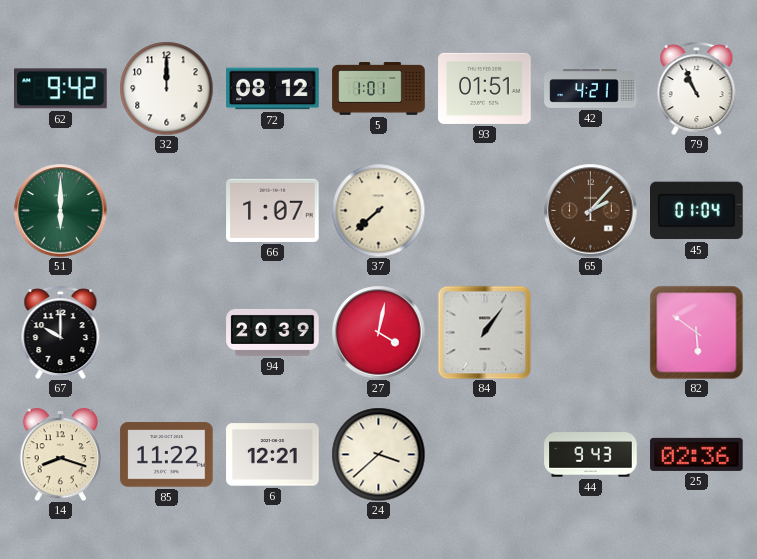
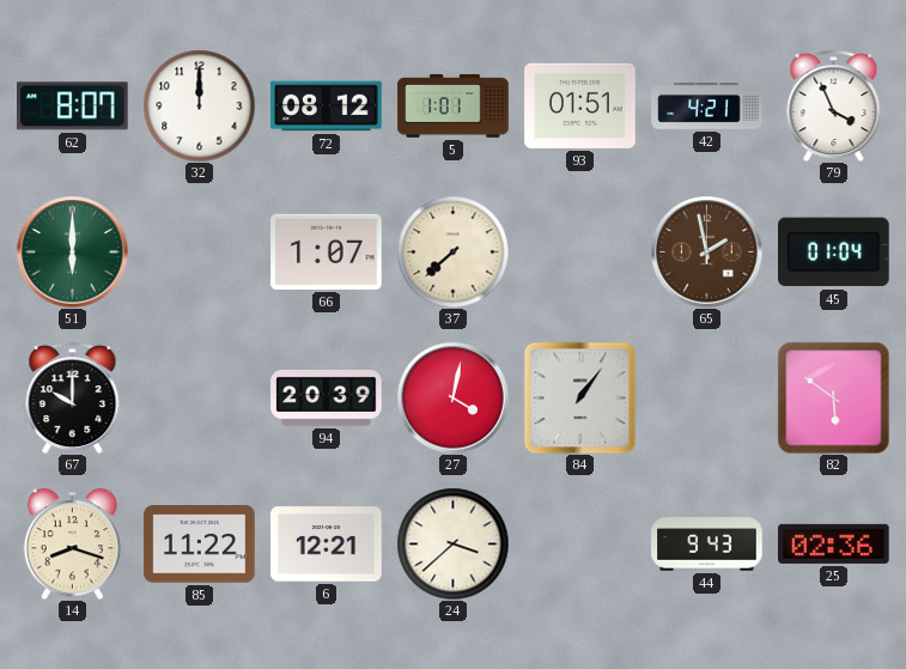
62: 9:42 -> 8:07
79: 10:56 -> 3:56
65: 2:07 -> 1:58
